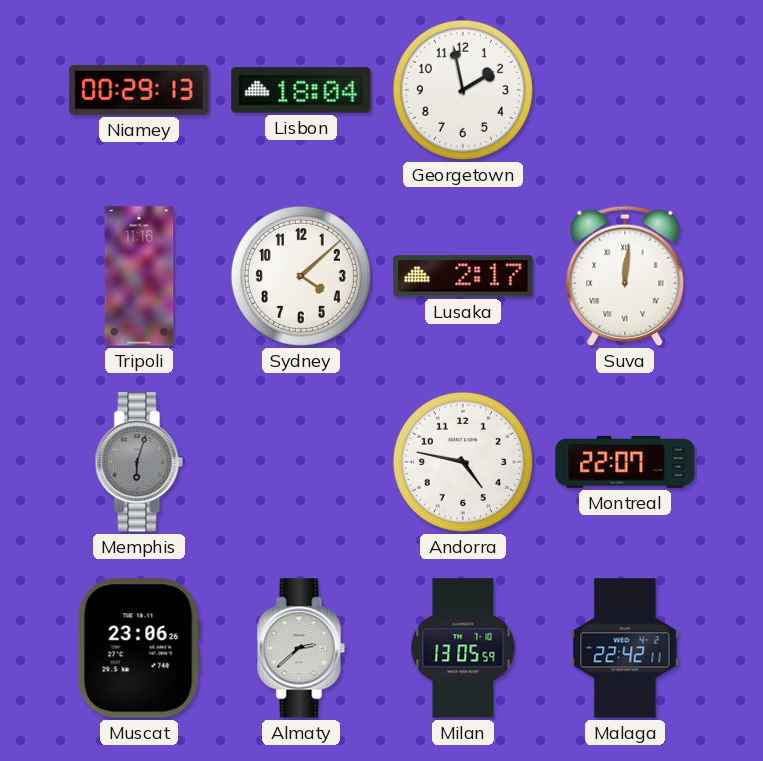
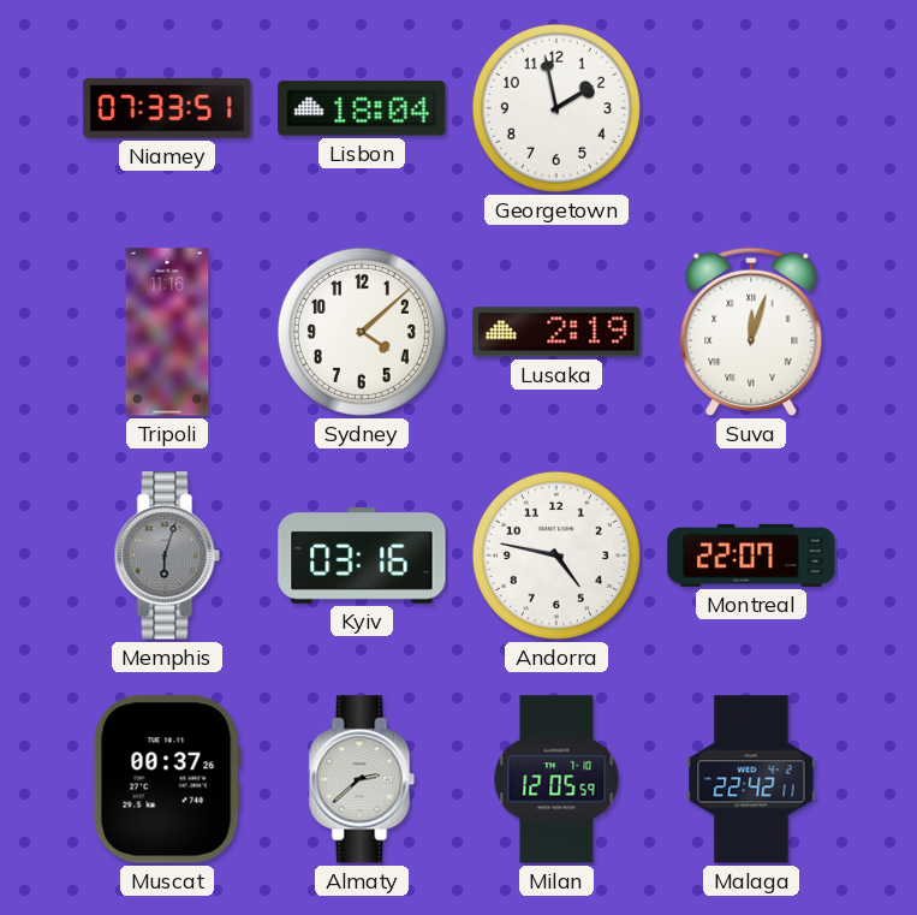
Niamey: 00:29 -> 07:33
Lusaka: 2:17 -> 2:19
Suva: 12:01 -> 12:03
Kyiv: none -> 03:16
Muscat: 23:06 -> 00:37
Milan: 13:05 -> 12:05
